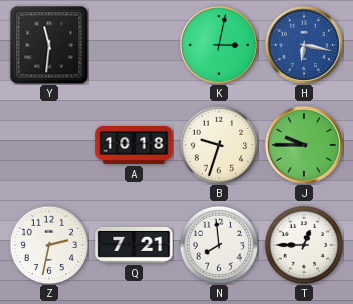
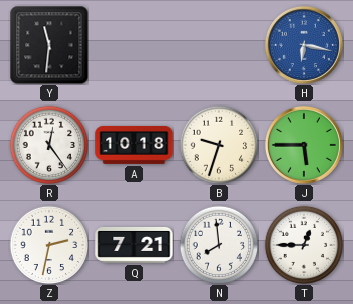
K: 3:02 -> none
R: none -> 12:24
J: 9:45 -> 5:45
